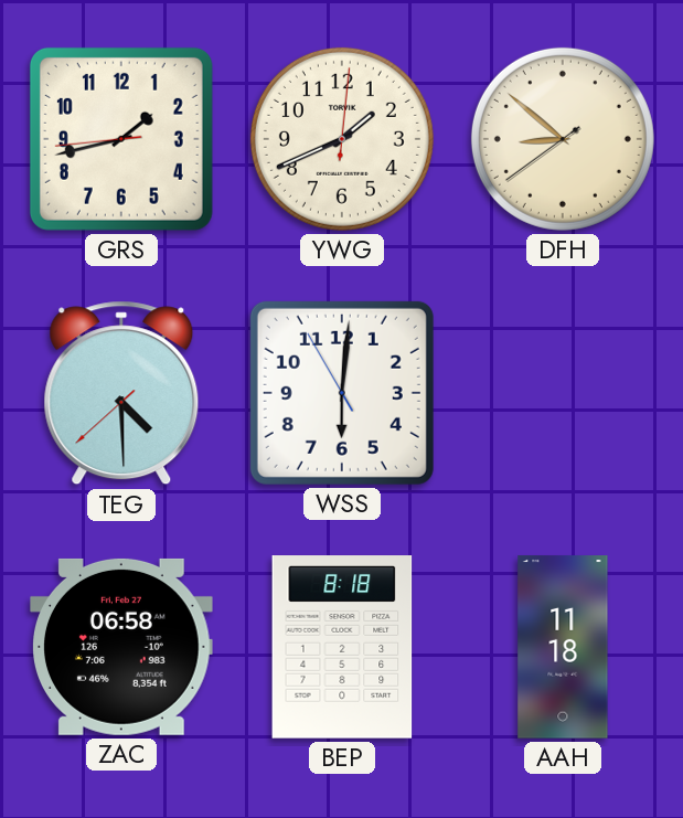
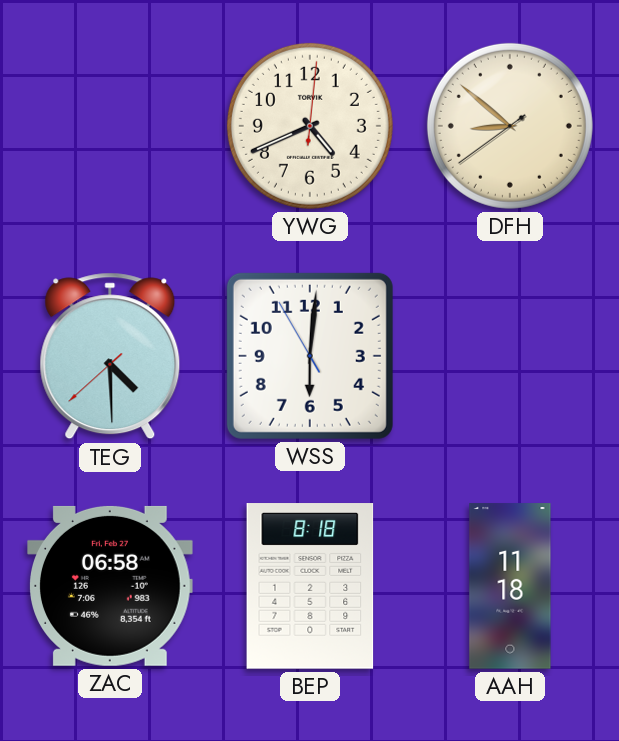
GRS: 1:42 -> none
YWG: 1:41 -> 4:41
